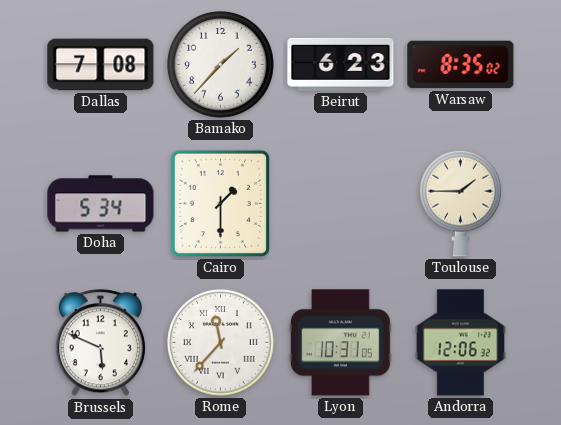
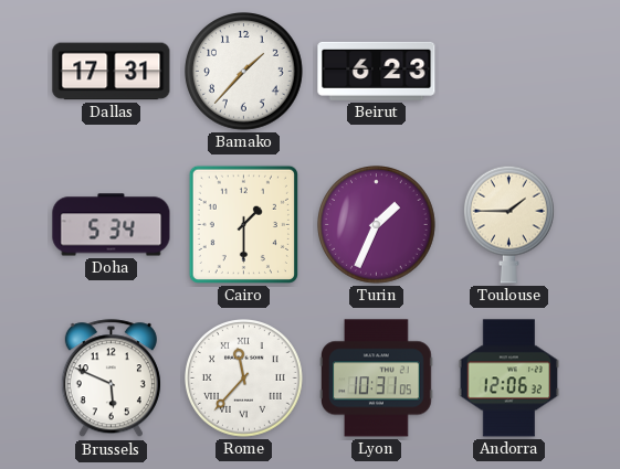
Dallas: 7:08 -> 17:31
Warsaw: 8:35 -> none
Turin: none -> 1:34
